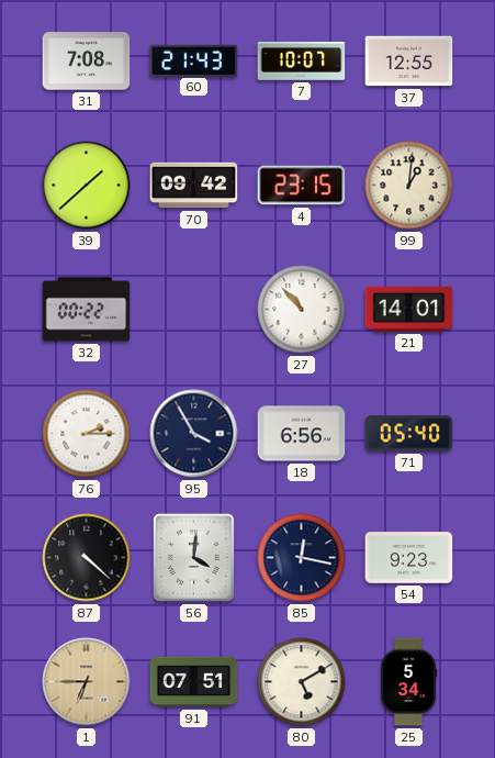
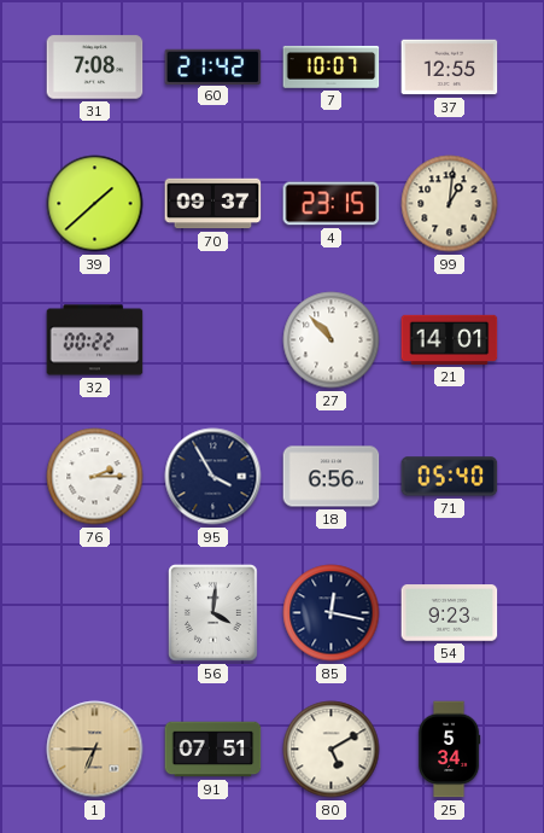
60: 21:43 -> 21:42
70: 09:42 -> 09:37
87: 4:22 -> none
